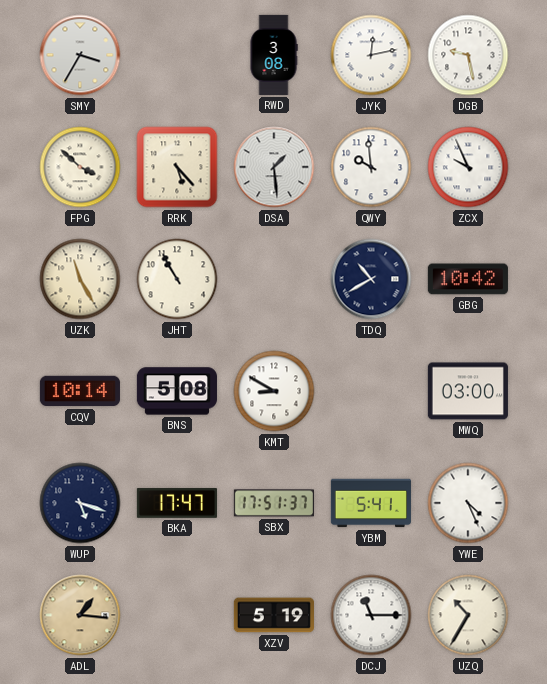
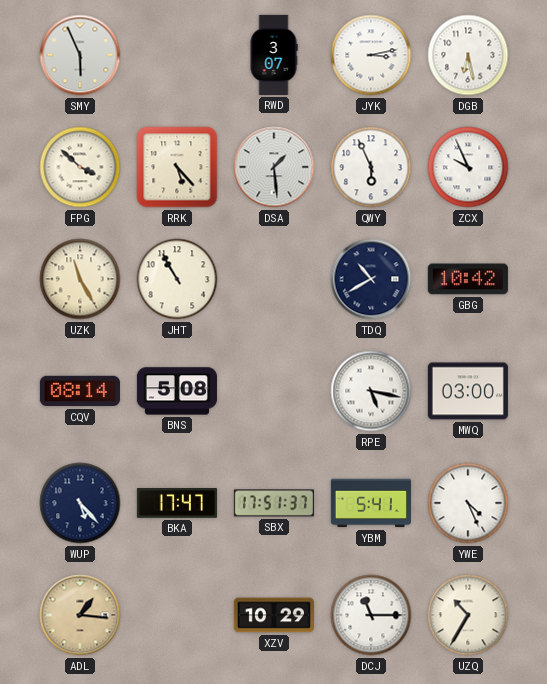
SMY: 3:35 -> 5:56
RWD: 3:08 -> 3:07
JYK: 12:13 -> 3:13
DGB: 9:28 -> 6:28
QWY: 9:59 -> 5:56
CQV: 10:14 -> 08:14
KMT: 8:50 -> none
RPE: none -> 5:17
WUP: 5:18 -> 5:23
XZV: 5:19 -> 10:29
